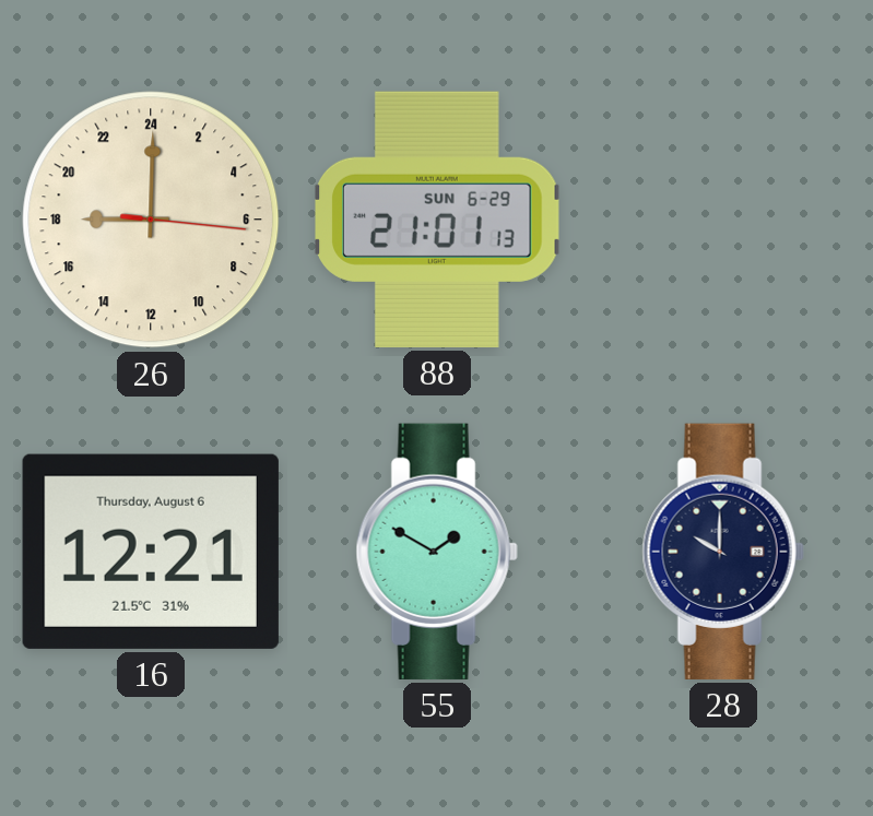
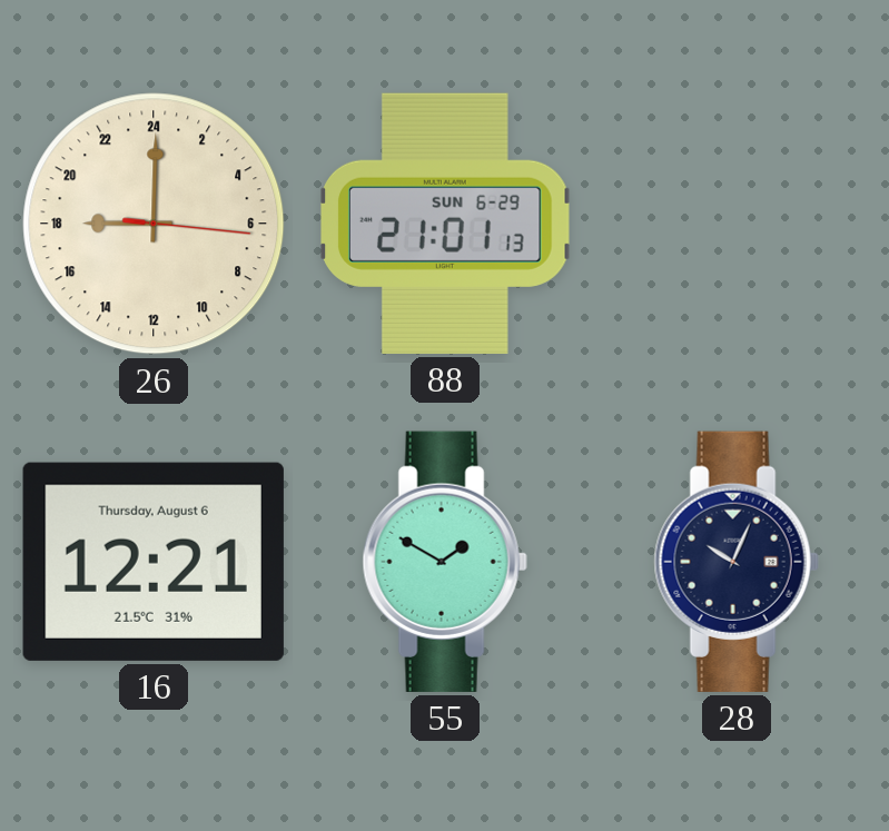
28: 10:00 -> 10:04
